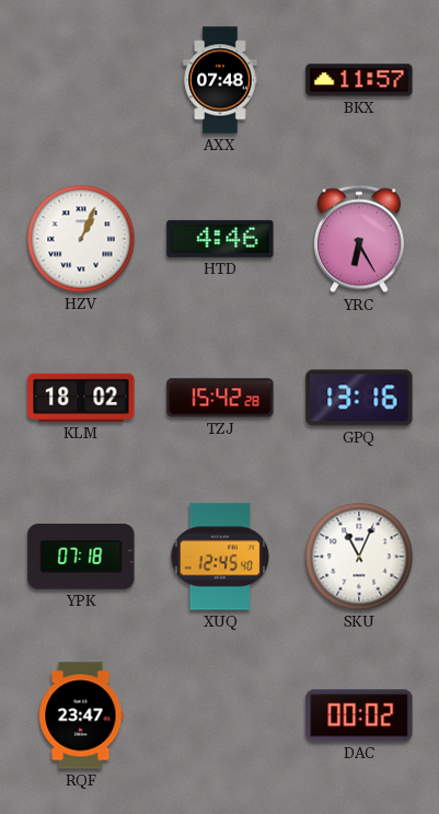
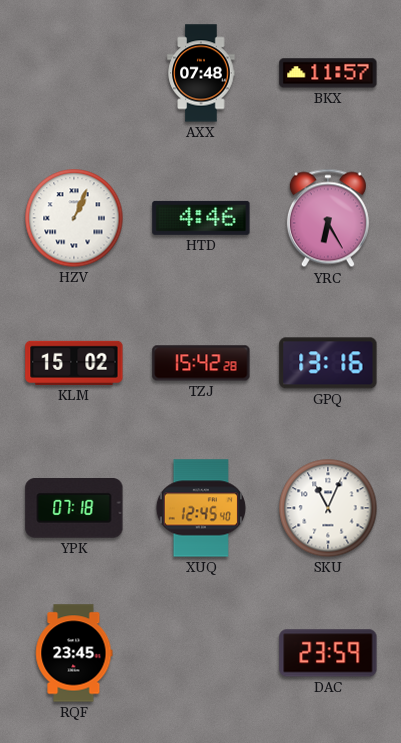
KLM: 18:02 -> 15:02
RQF: 23:47 -> 23:45
DAC: 00:02 -> 23:59
